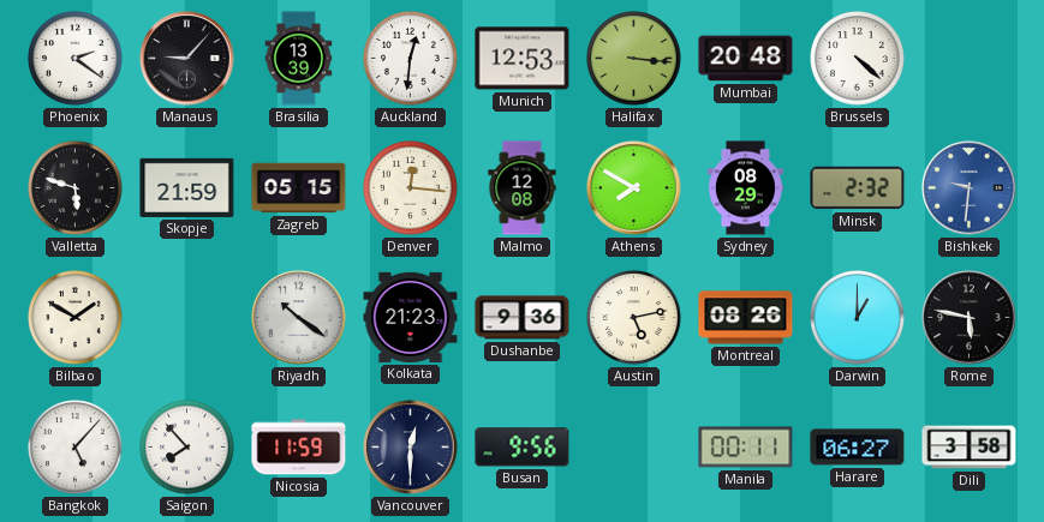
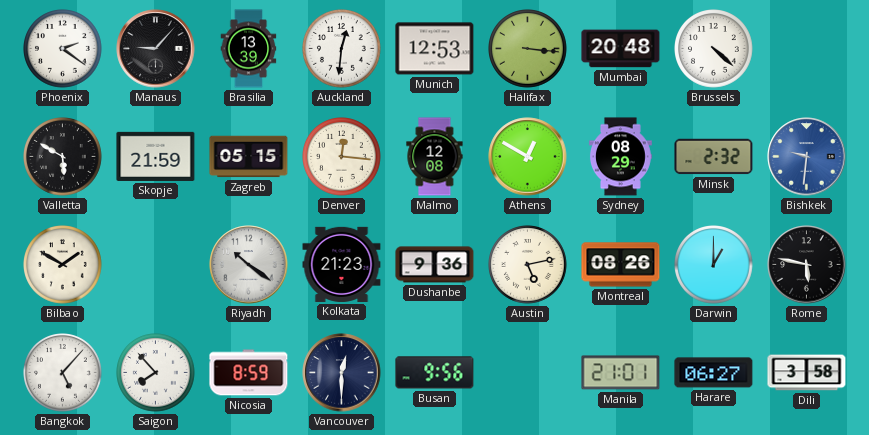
Valletta: 5:48 -> 5:50
Athens: 7:50 -> 12:50
Nicosia: 11:59 -> 8:59
Manila: 00:11 -> 21:01
